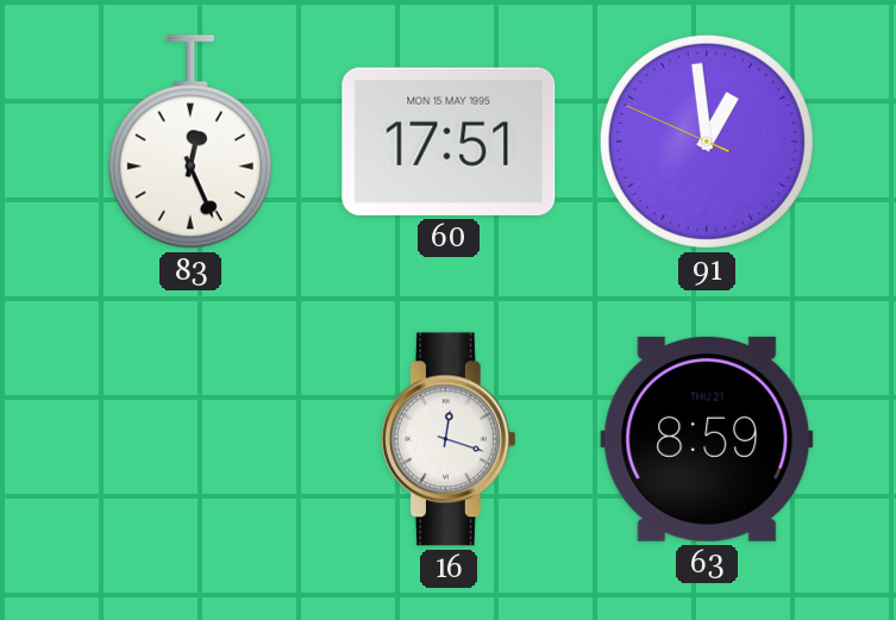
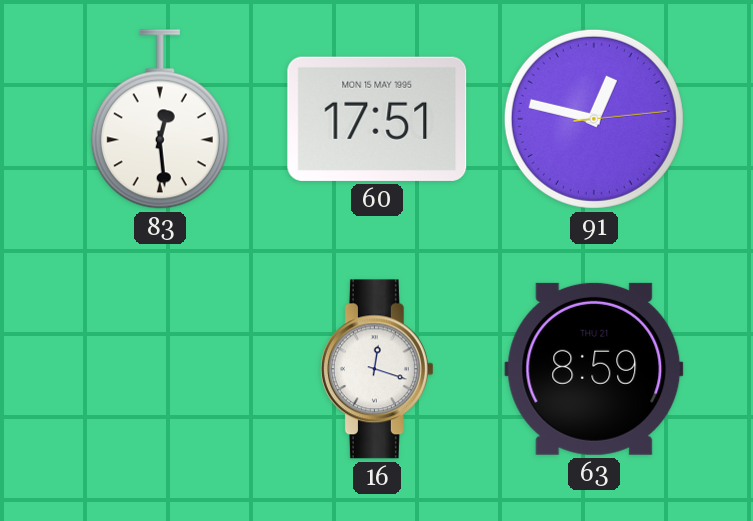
83: 12:26 -> 12:29
91: 12:58 -> 12:47
